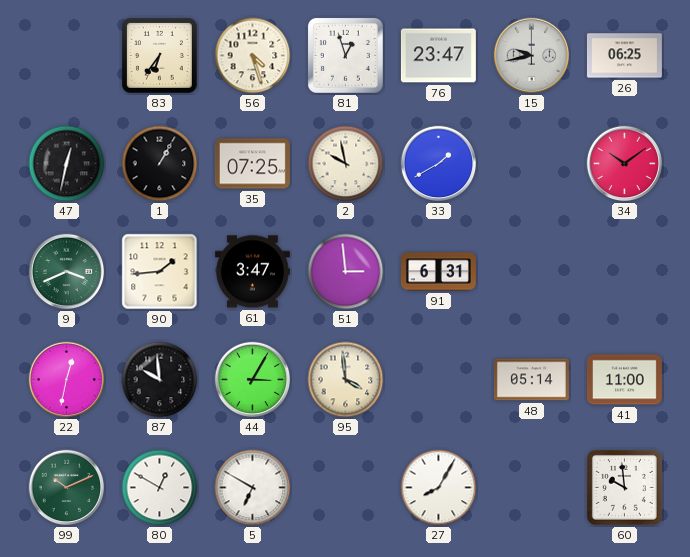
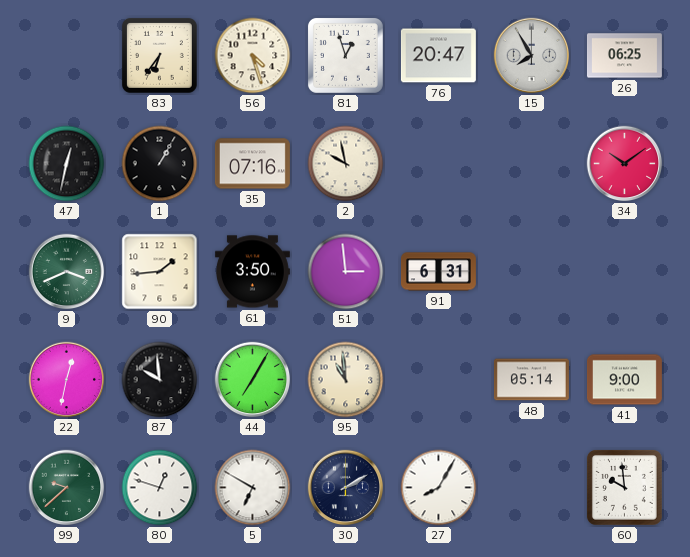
76: 23:47 -> 20:47
15: 9:43 -> 7:55
35: 07:25 -> 07:16
33: 1:40 -> none
61: 3:47 -> 3:50
44: 3:05 -> 7:05
95: 3:59 -> 10:59
41: 11:00 -> 9:00
99: 10:11 -> 9:38
80: 12:50 -> 12:48
30: none -> 2:10
